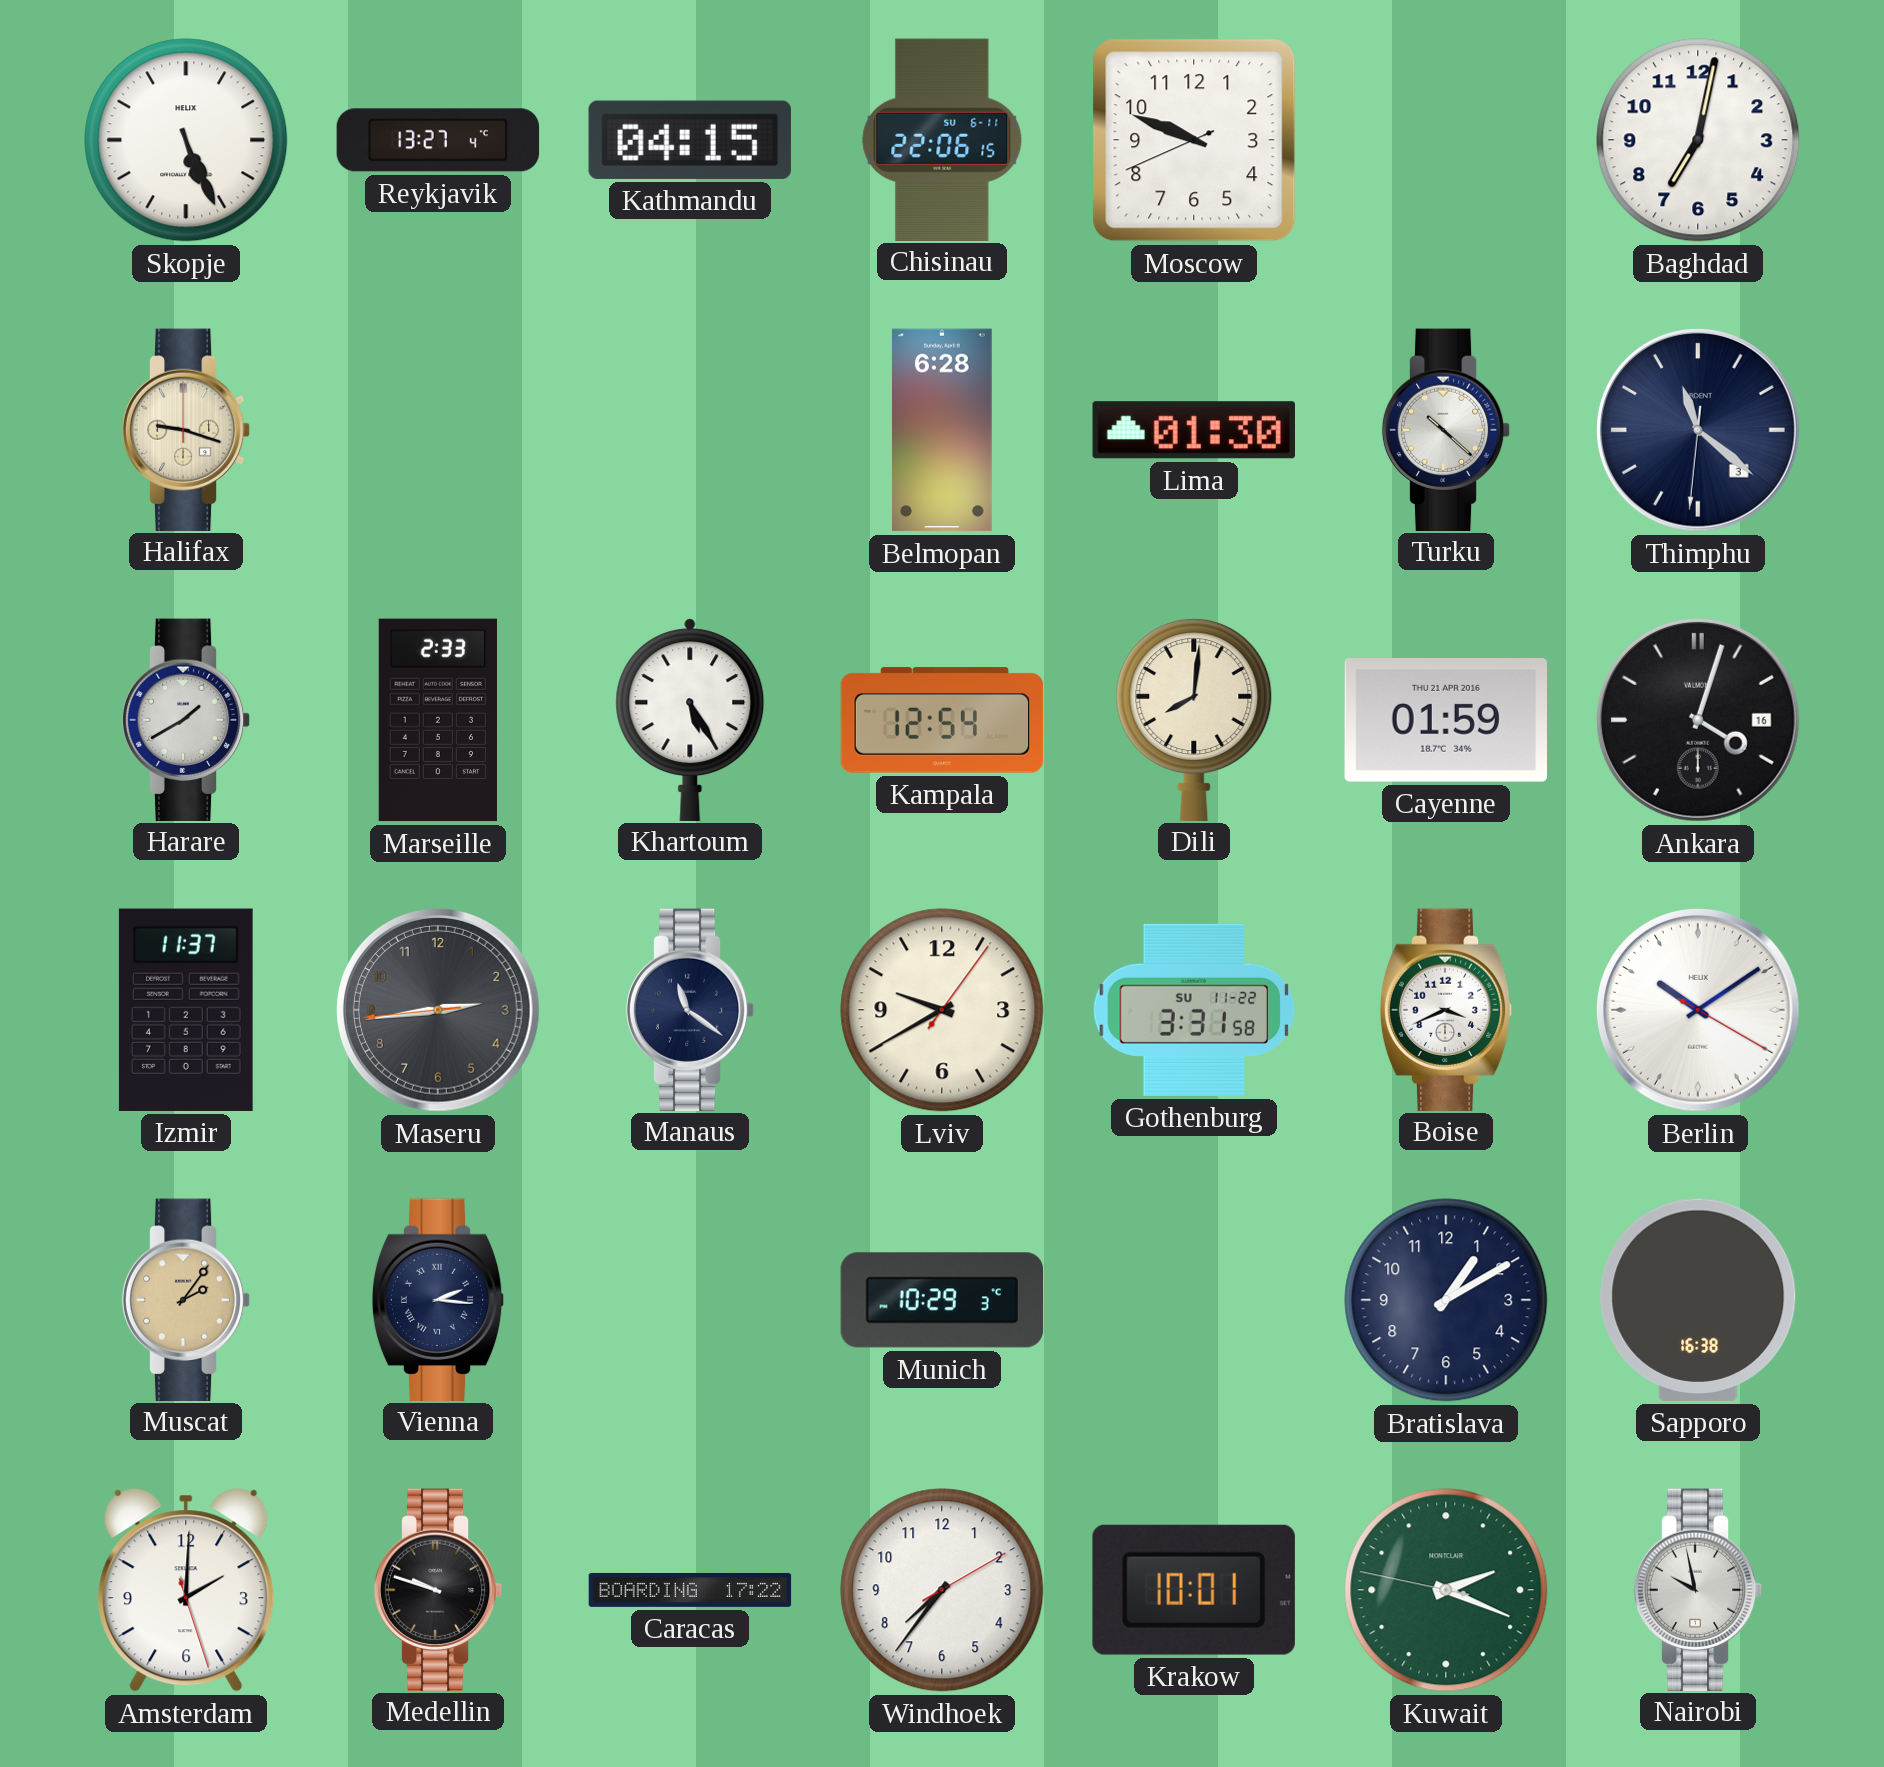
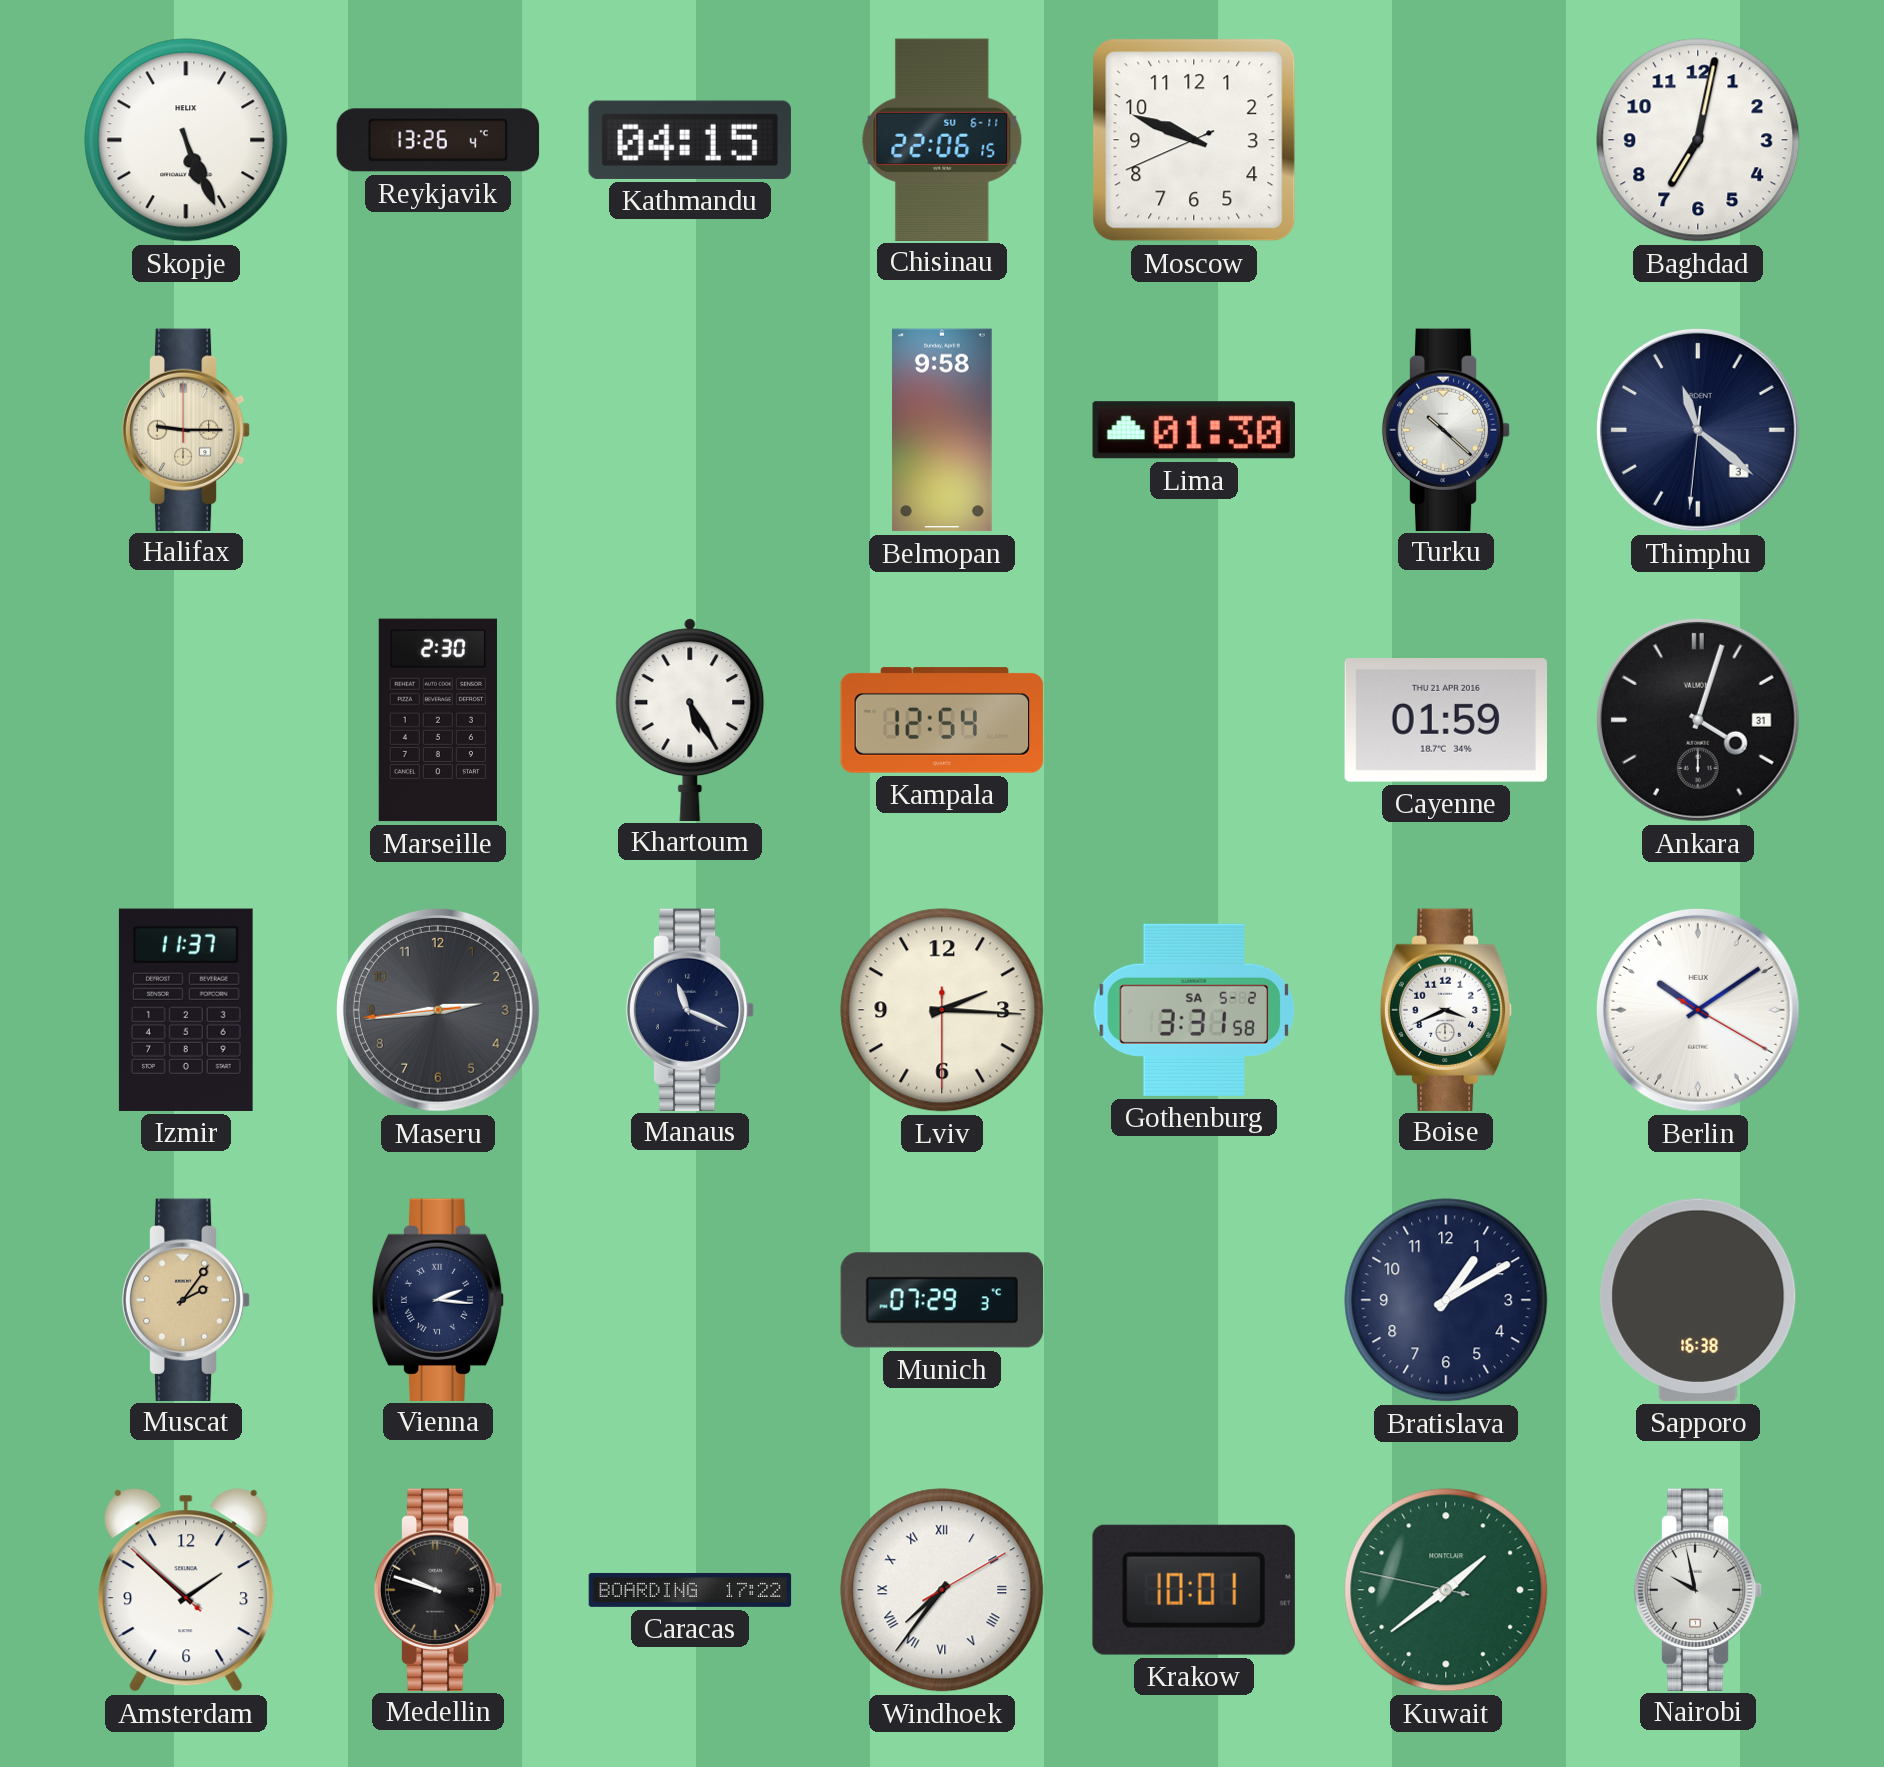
Reykjavik: 13:27 -> 13:26
Halifax: 9:18 -> 9:15
Belmopan: 6:28 -> 9:58
Harare: 1:40 -> none
Marseille: 2:33 -> 2:30
Dili: 8:01 -> none
Ankara date: 16 -> 31
Manaus: 11:21 -> 11:19
Lviv: 9:40 -> 2:15
Gothenburg date: SU 11-22 -> SA 5-2
Munich: 10:29 -> 07:29
Amsterdam: 2:00 -> 1:51
Windhoek numerals: Arabic -> Roman
Kuwait: 2:18 -> 1:38
